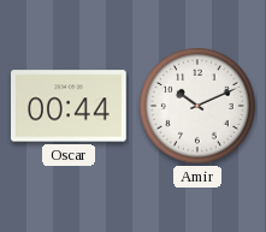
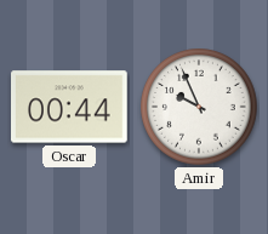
Amir: 10:11 -> 9:56
